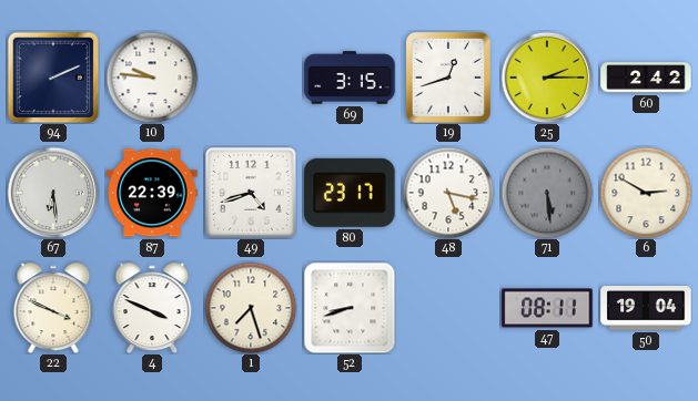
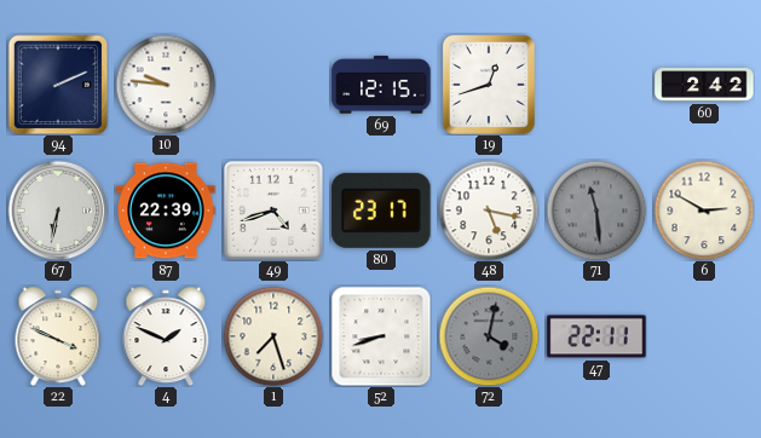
69: 3:15 -> 12:15
25: 2:15 -> none
67: 6:29 -> 6:32
71: 5:29 -> 11:29
4: 3:49 -> 1:49
72: none -> 4:02
47: 08:11 -> 22:11
50: 19:04 -> none
